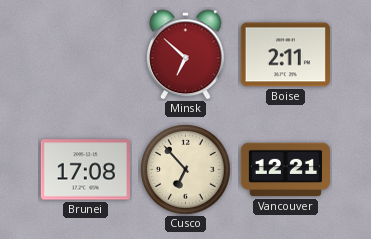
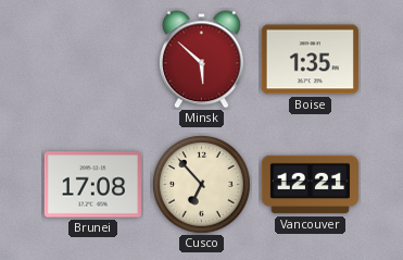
Minsk: 6:52 -> 5:52
Boise: 2:11 -> 1:35
